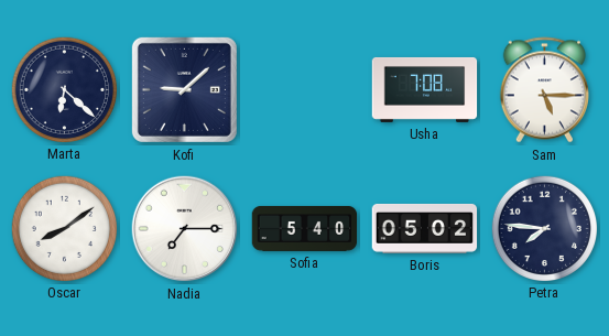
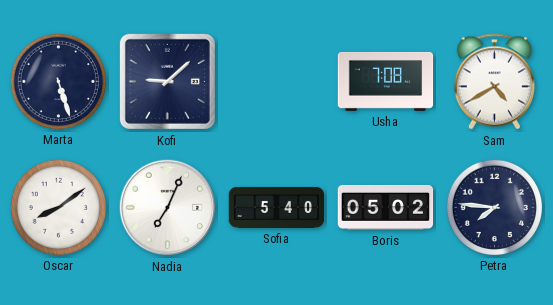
Marta: 6:22 -> 5:27
Sam: 5:15 -> 4:40
Nadia: 7:15 -> 7:04
